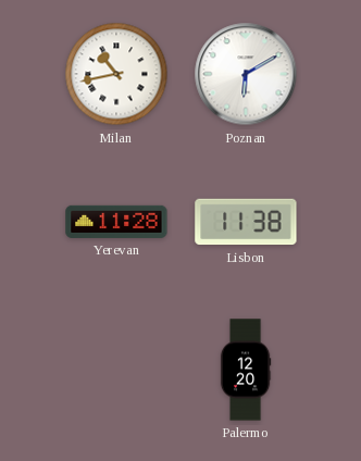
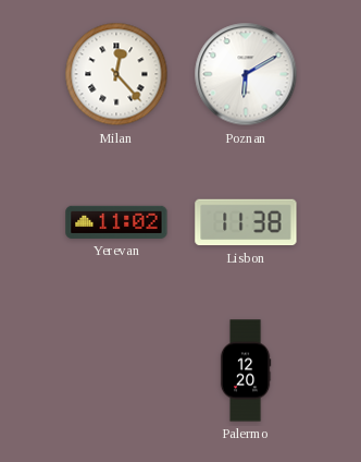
Milan: 10:43 -> 12:23
Yerevan: 11:28 -> 11:02
